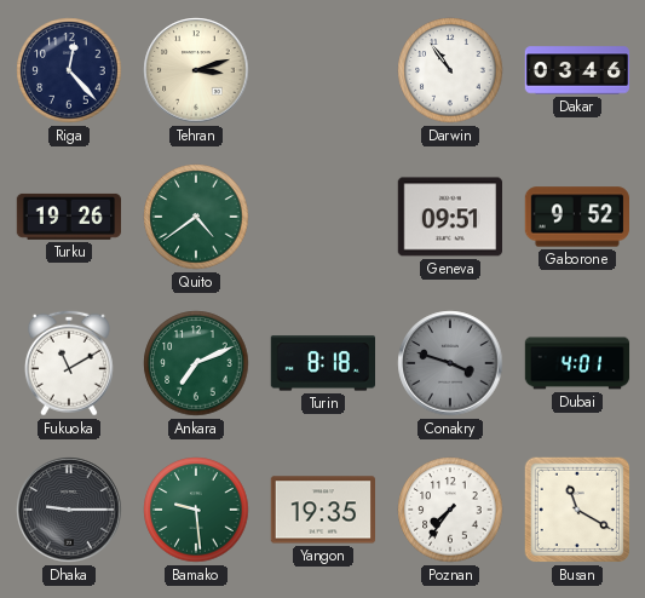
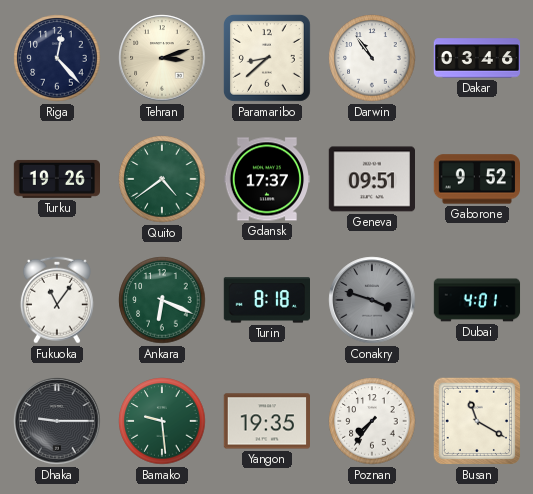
Paramaribo: none -> 8:38
Gdansk: none -> 17:37
Fukuoka: 11:10 -> 11:06
Ankara: 7:11 -> 6:19
